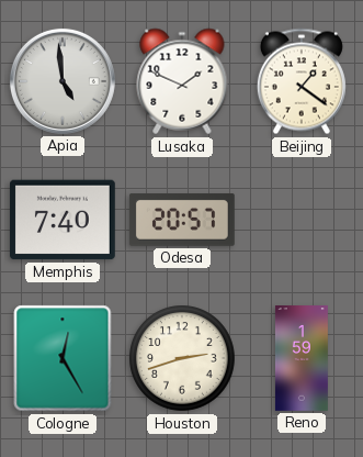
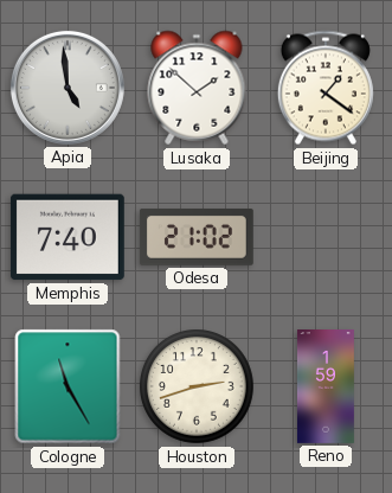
Lusaka: 1:49 -> 1:52
Odesa: 20:57 -> 21:02
Cologne: 12:25 -> 11:25
